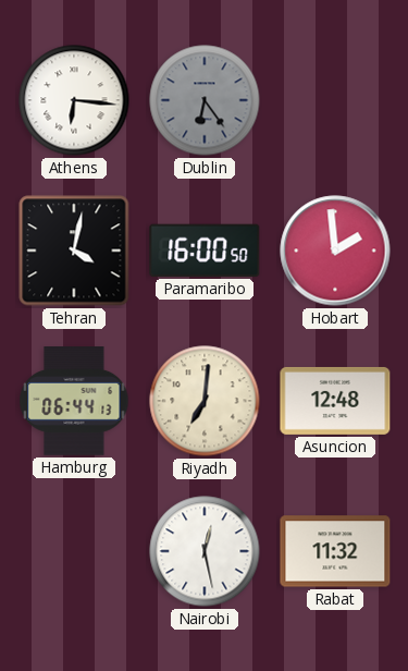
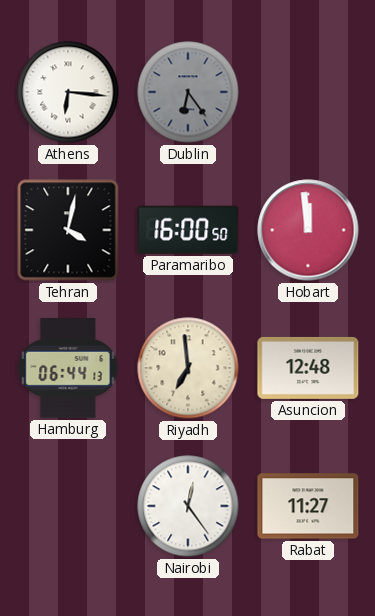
Hobart: 1:59 -> 11:59
Riyadh: 7:01 -> 6:59
Nairobi: 12:28 -> 12:24
Rabat: 11:32 -> 11:27
